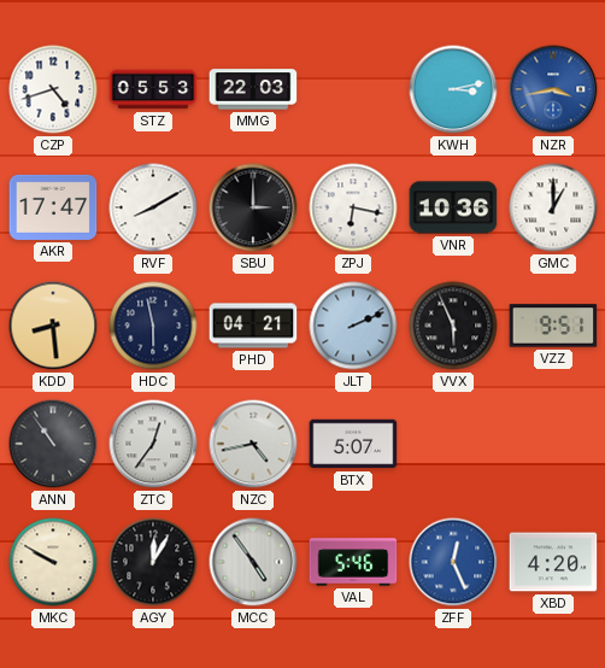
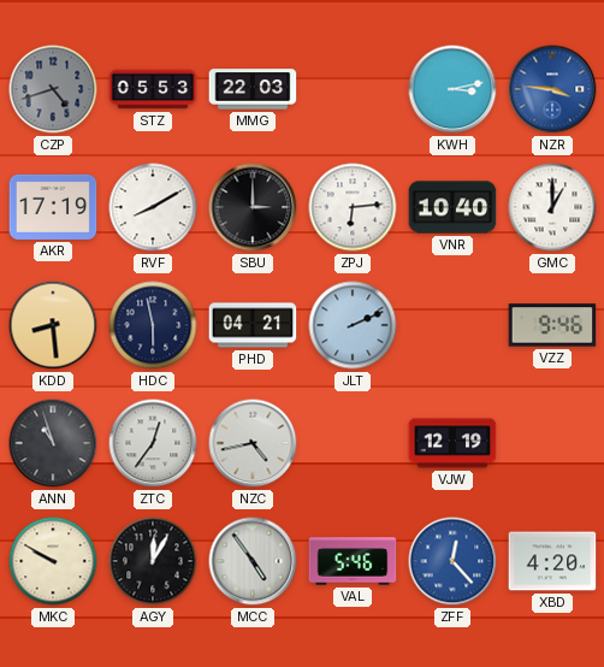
CZP dial: white -> grey
NZR: 3:43 -> 3:46
AKR: 17:47 -> 17:19
ZPJ: 6:17 -> 6:14
VNR: 10:36 -> 10:40
VVX: 5:56 -> none
VZZ: 9:51 -> 9:46
ANN: 10:54 -> 10:57
BTX: 5:07 -> none
VJW: none -> 12:19
ZFF: 12:26 -> 12:23
